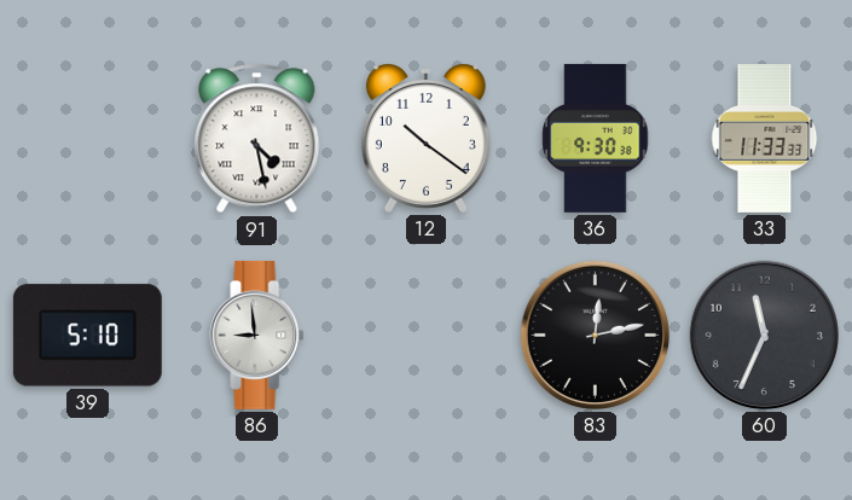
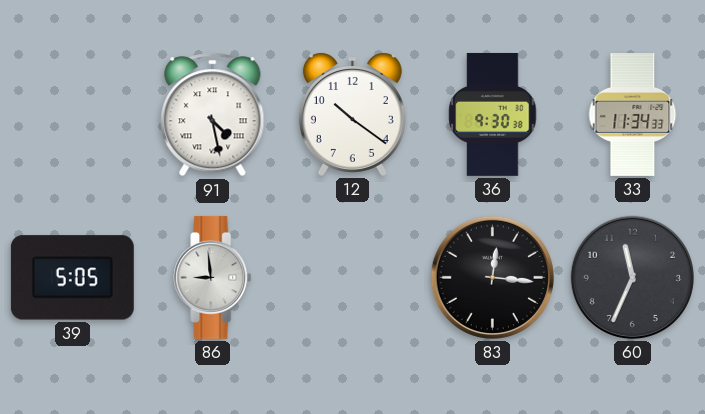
33: 11:33 -> 11:34
39: 5:10 -> 5:05
83: 12:13 -> 12:16
